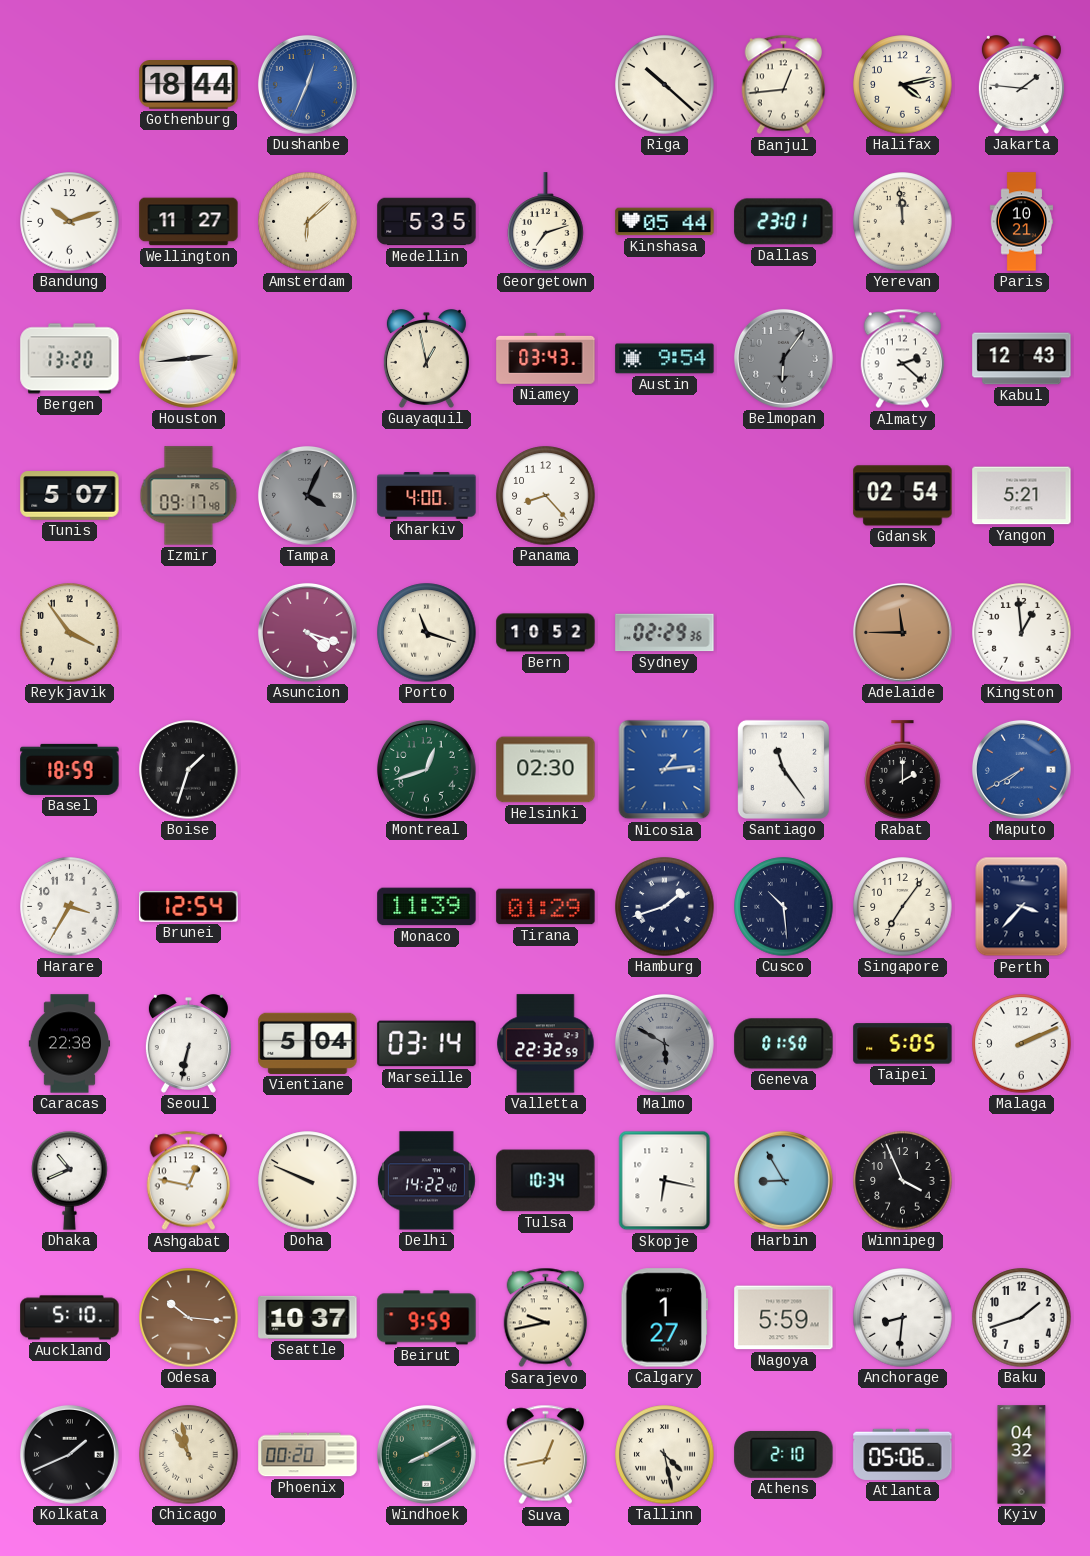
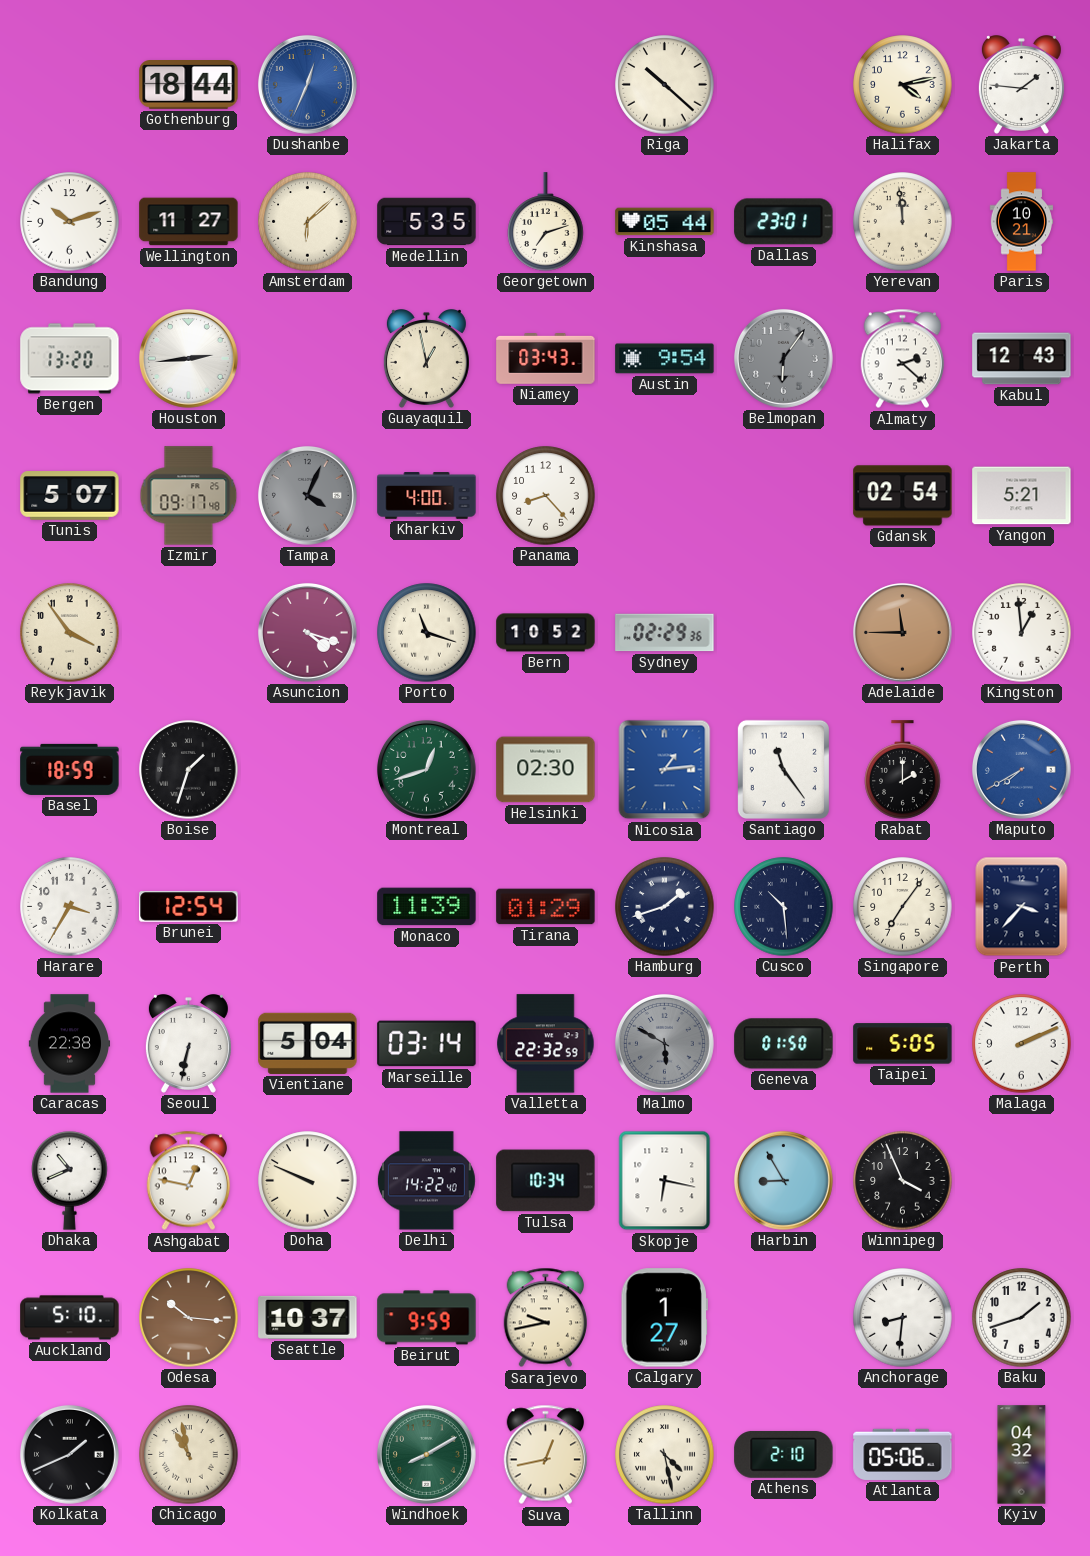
Banjul: 12:44 -> none
Nagoya: 5:59 -> none
Phoenix: 00:20 -> none
